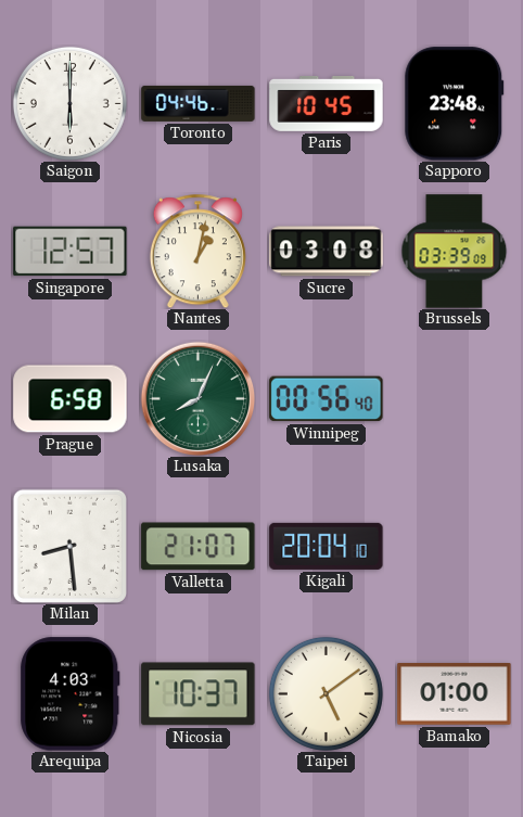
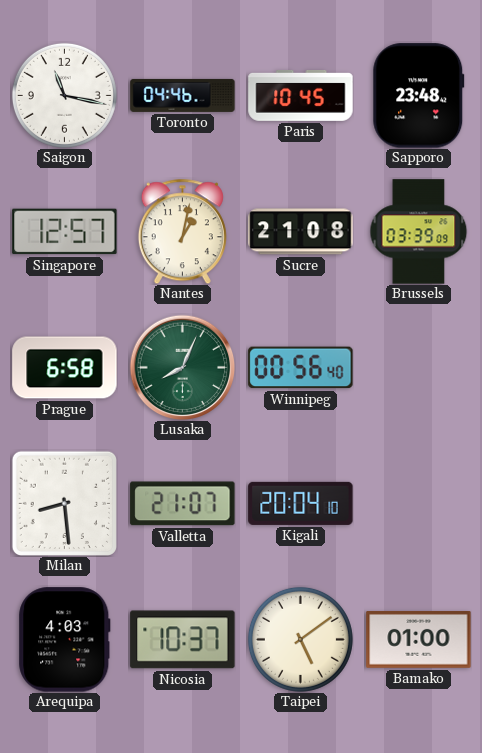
Saigon: 6:00 -> 11:17
Sucre: 03:08 -> 21:08
